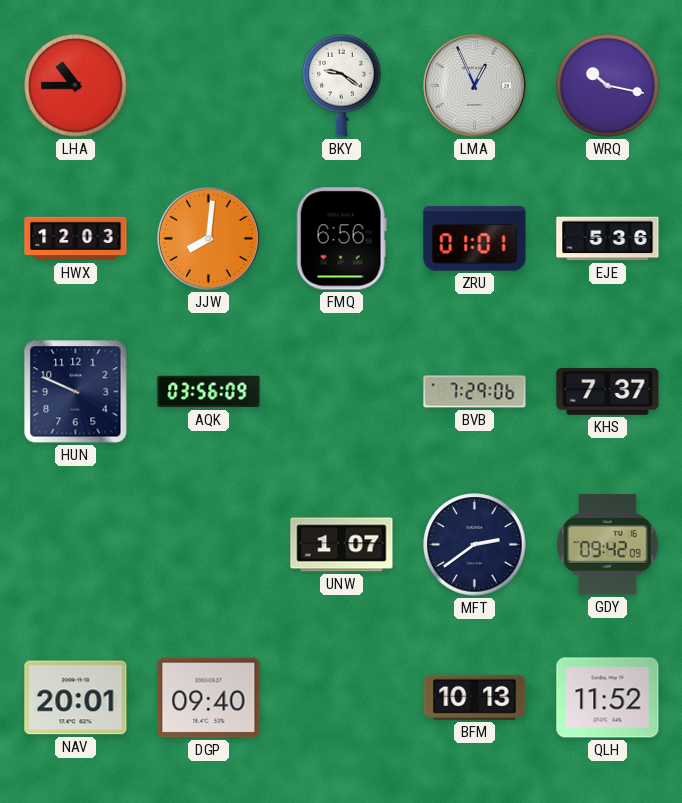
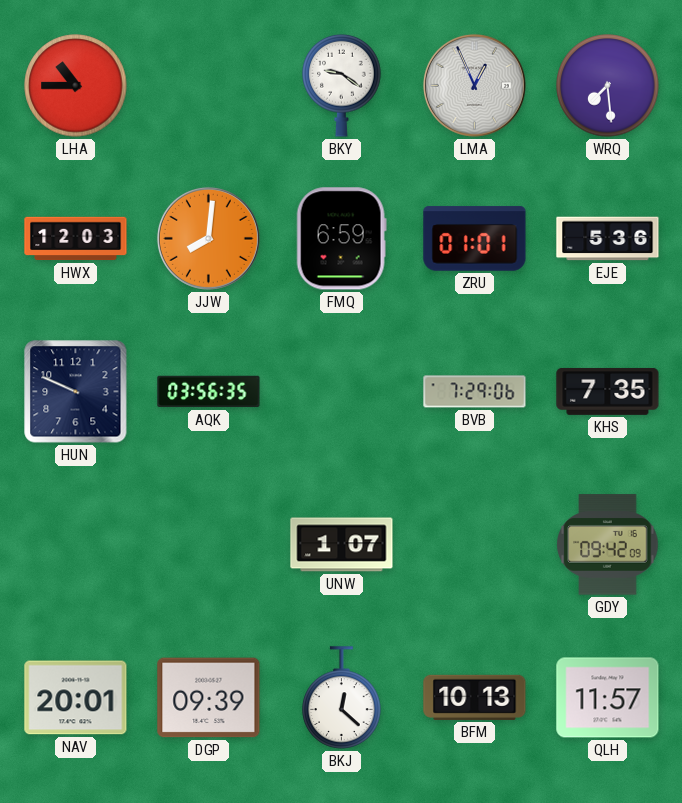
WRQ: 10:17 -> 7:29
FMQ: 6:56 -> 6:59
AQK: 03:56:09 -> 03:56:35
KHS: 7:37 -> 7:35
MFT: 2:39 -> none
DGP: 09:40 -> 09:39
BKJ: none -> 12:22
QLH: 11:52 -> 11:57
